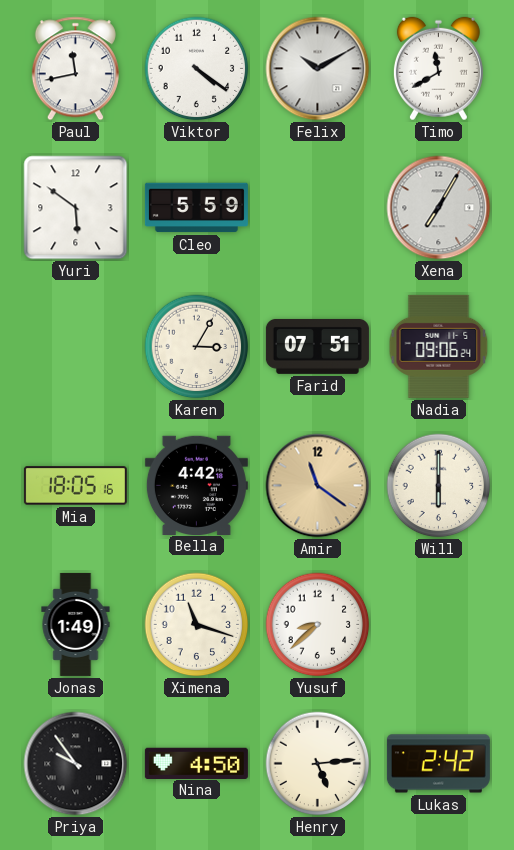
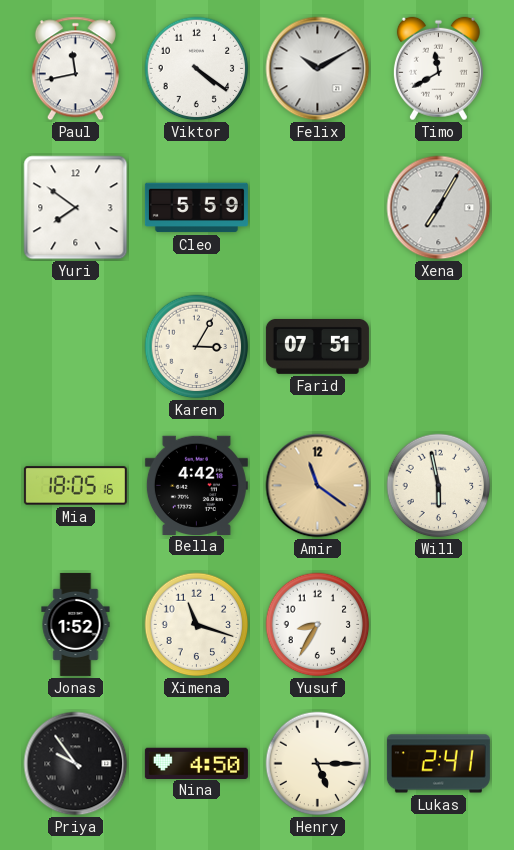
Yuri: 5:51 -> 7:51
Nadia: 09:06 -> none
Will: 6:00 -> 5:58
Jonas: 1:49 -> 1:52
Yusuf: 8:38 -> 8:35
Henry: 5:14 -> 5:15
Lukas: 2:42 -> 2:41
